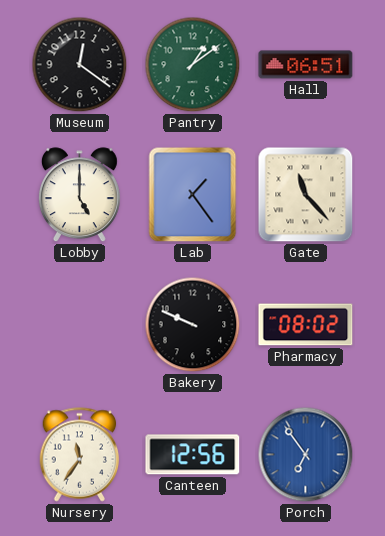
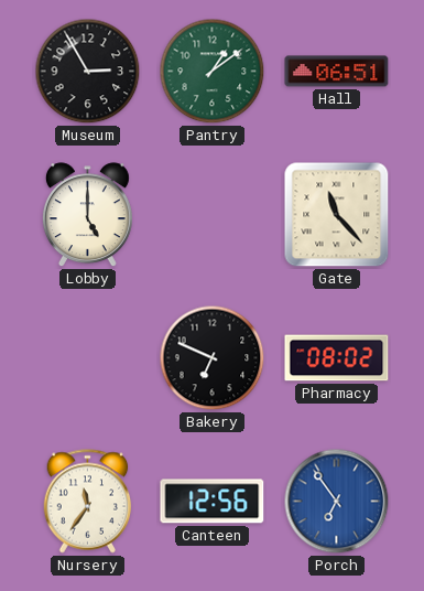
Museum: 12:21 -> 2:55
Lab: 1:24 -> none
Bakery: 9:49 -> 6:49
